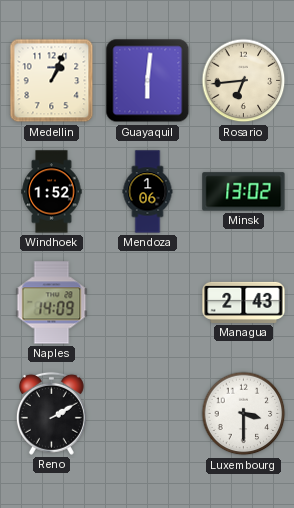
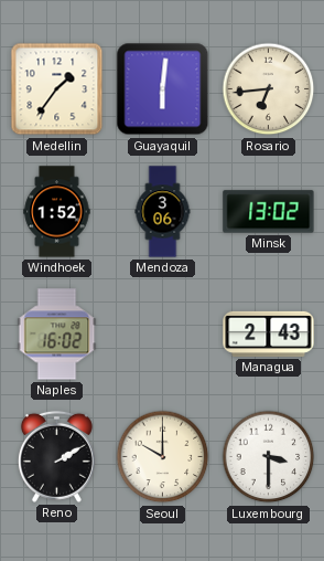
Medellin: 1:04 -> 1:36
Mendoza: 1:06 -> 3:06
Naples: 14:09 -> 16:02
Seoul: none -> 10:00
